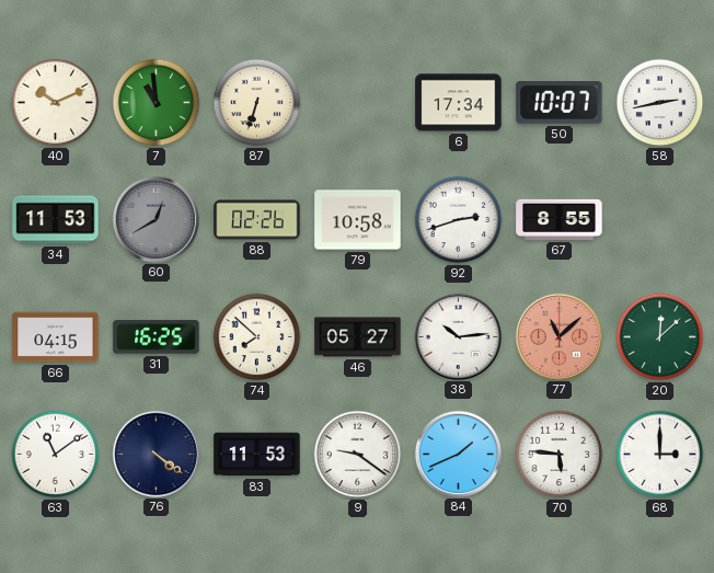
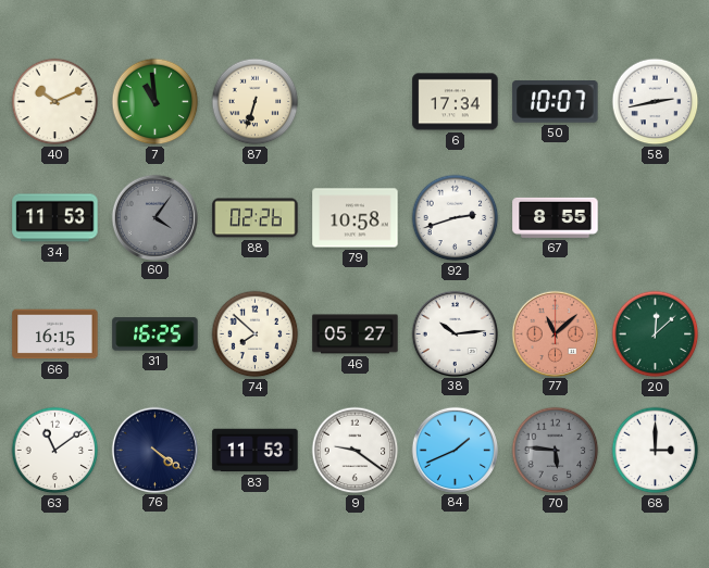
60: 12:40 -> 4:06
66: 04:15 -> 16:15
70 dial: white -> grey
